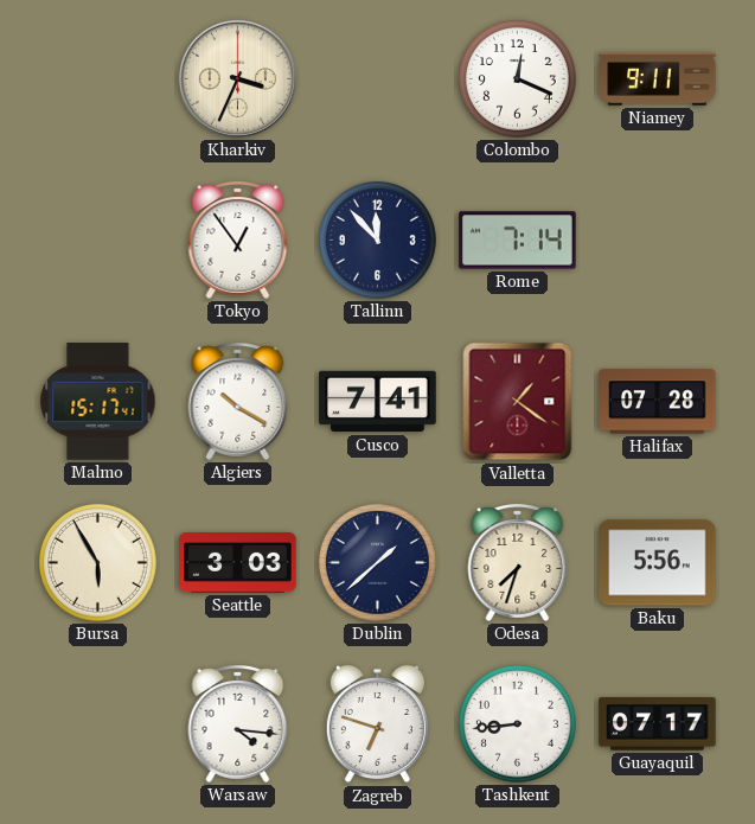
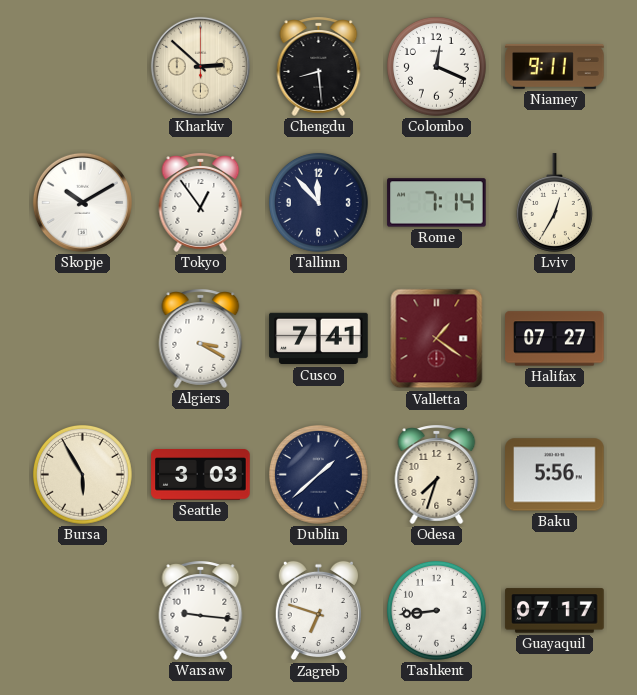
Kharkiv: 3:34 -> 2:52
Chengdu: none -> 8:29
Skopje: none -> 10:10
Lviv: none -> 12:35
Malmo: 15:17 -> none
Algiers: 10:20 -> 3:20
Halifax: 07:28 -> 07:27
Warsaw: 4:16 -> 9:16
